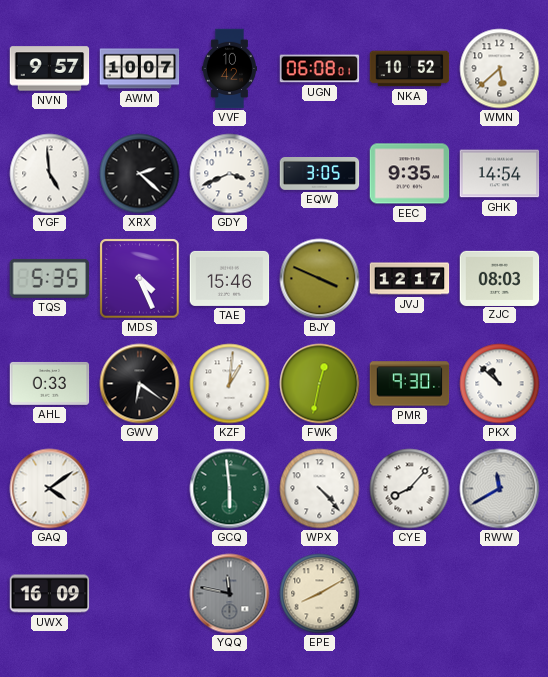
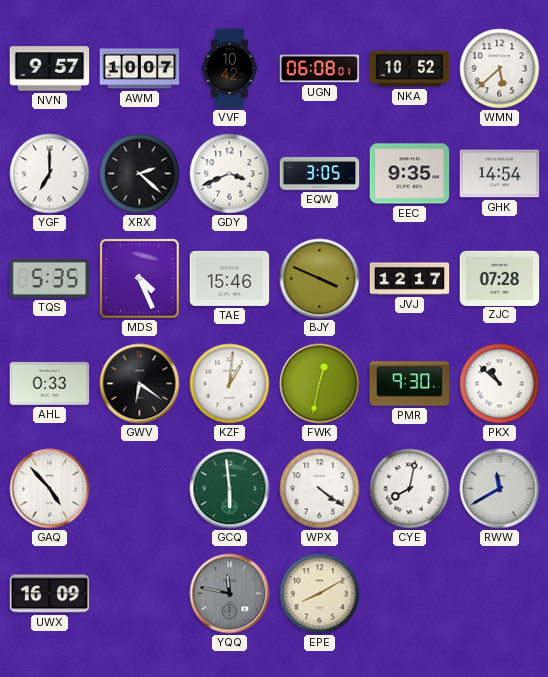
YGF: 4:59 -> 7:00
ZJC: 08:03 -> 07:28
GAQ: 4:09 -> 4:53
WPX: 4:23 -> 4:21
CYE: 8:07 -> 8:02
